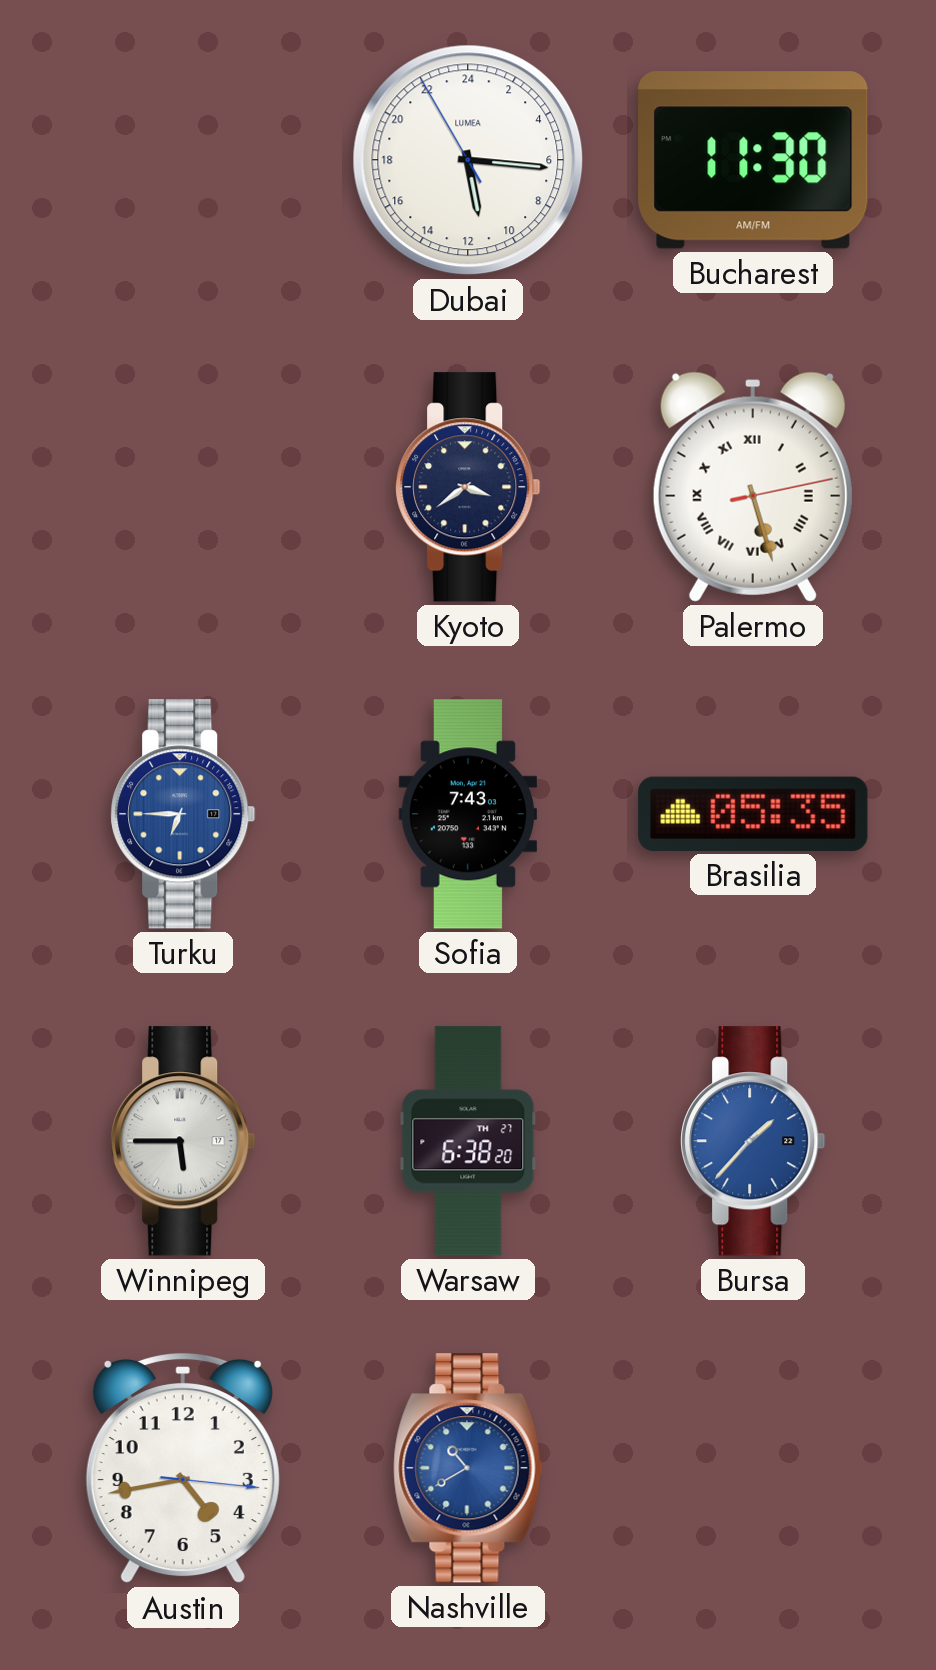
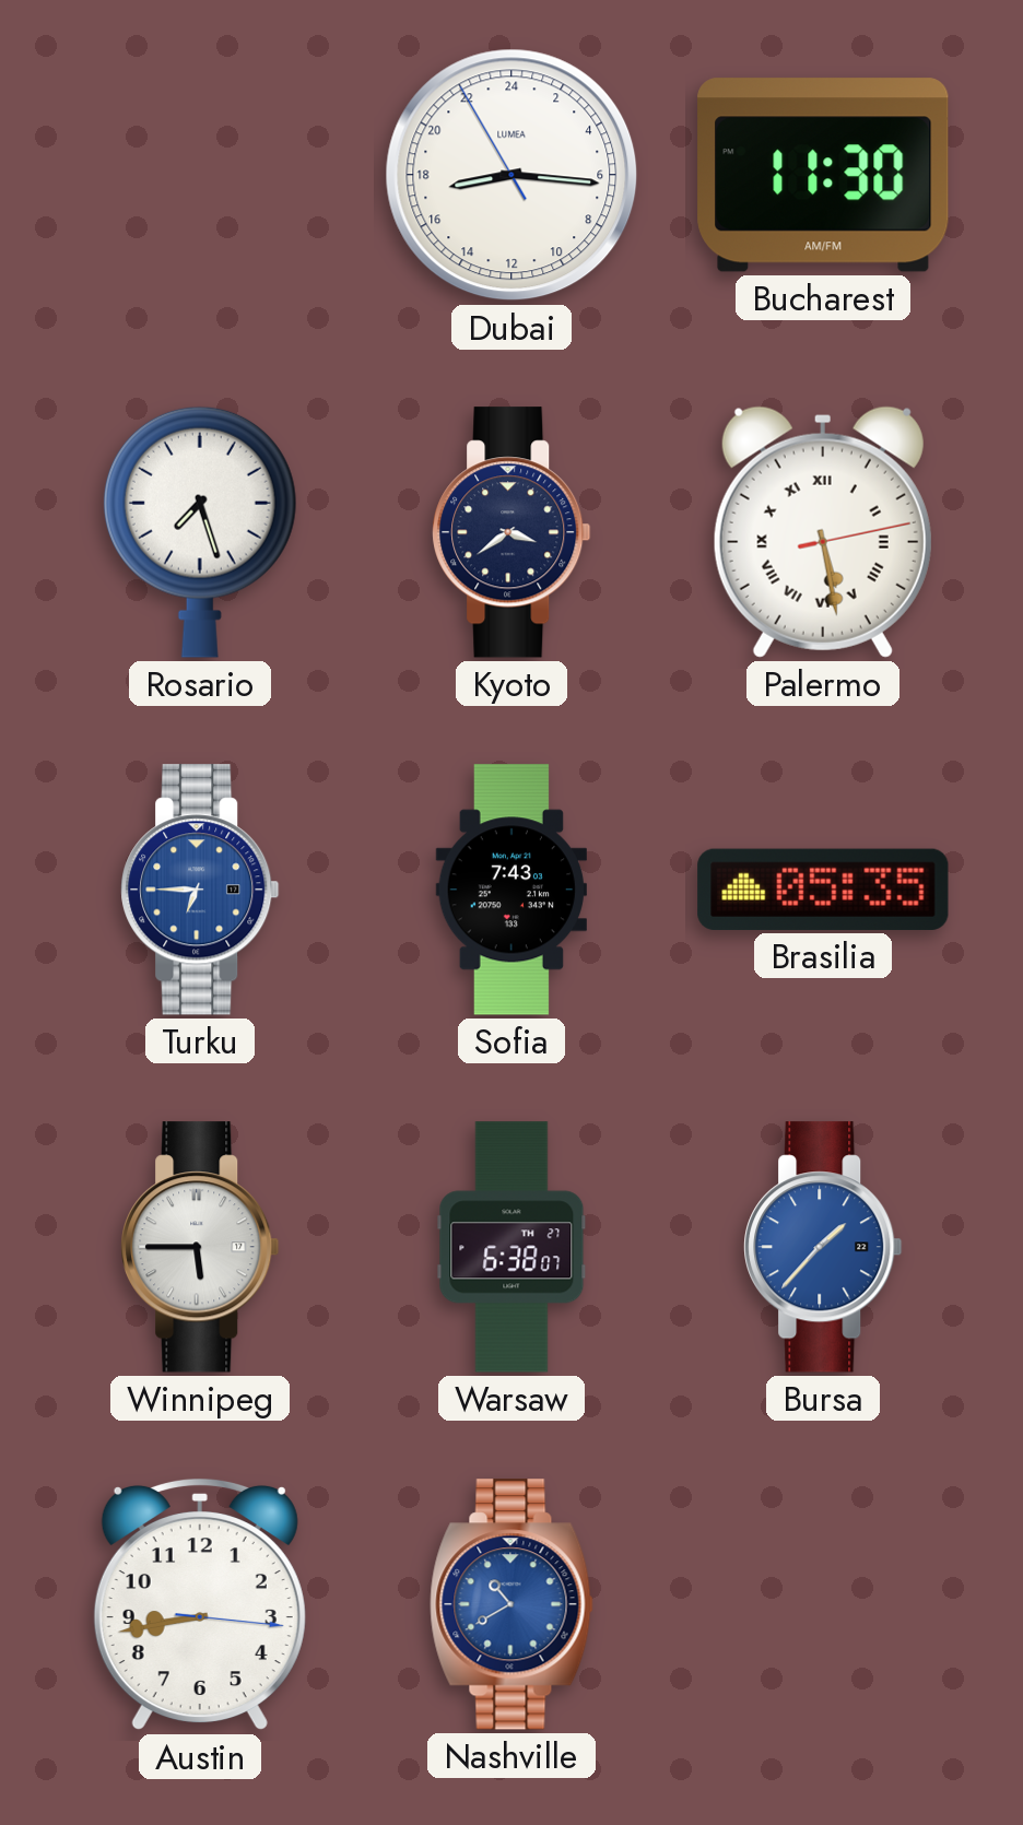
Dubai: 11:15 -> 17:15
Rosario: none -> 7:27
Palermo: 5:27 -> 5:28
Warsaw: 6:38:20 -> 6:38:07
Austin: 4:43 -> 8:43
